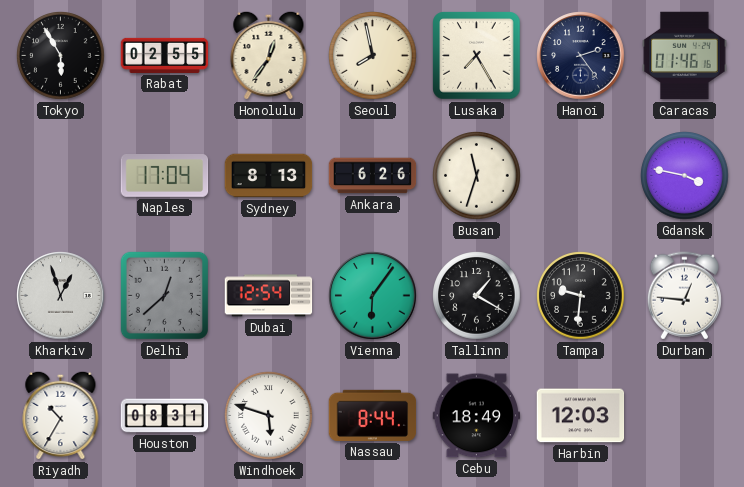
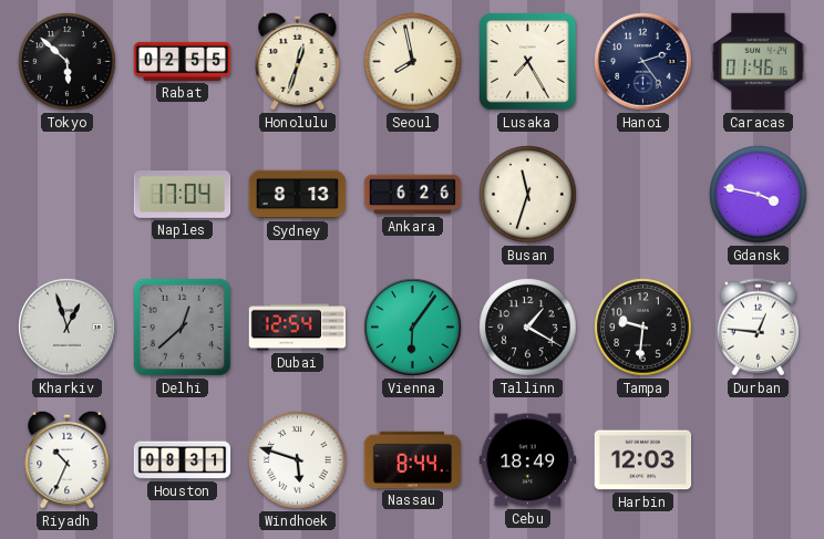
Tokyo: 5:55 -> 5:52
Honolulu: 12:36 -> 12:33
Riyadh: 10:35 -> 10:34
